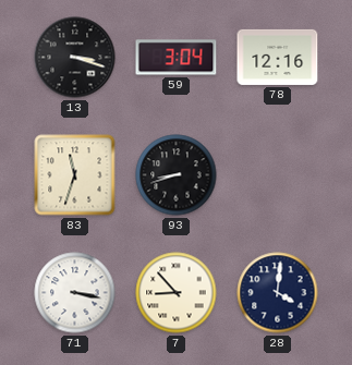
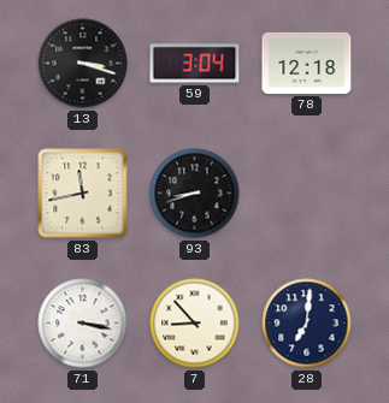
78: 12:16 -> 12:18
83: 11:33 -> 11:43
28: 4:01 -> 7:01
